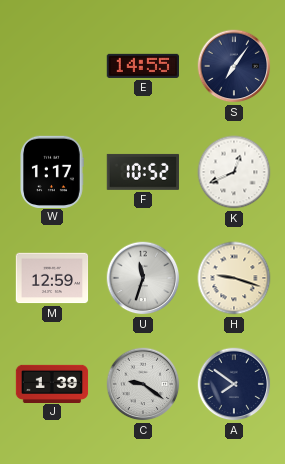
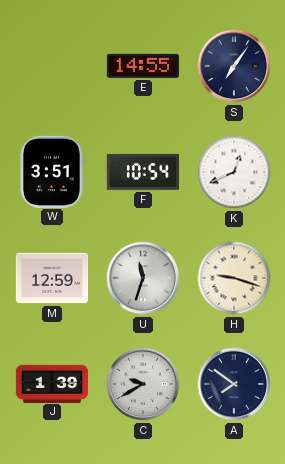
W: 1:17 -> 3:51
F: 10:52 -> 10:54
C: 9:21 -> 9:40
